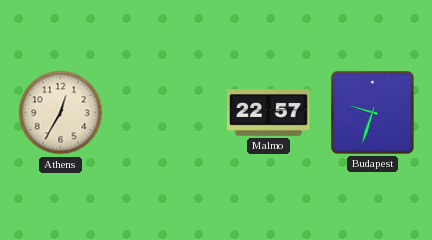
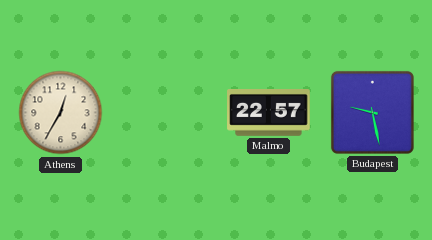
Budapest: 9:33 -> 9:28
